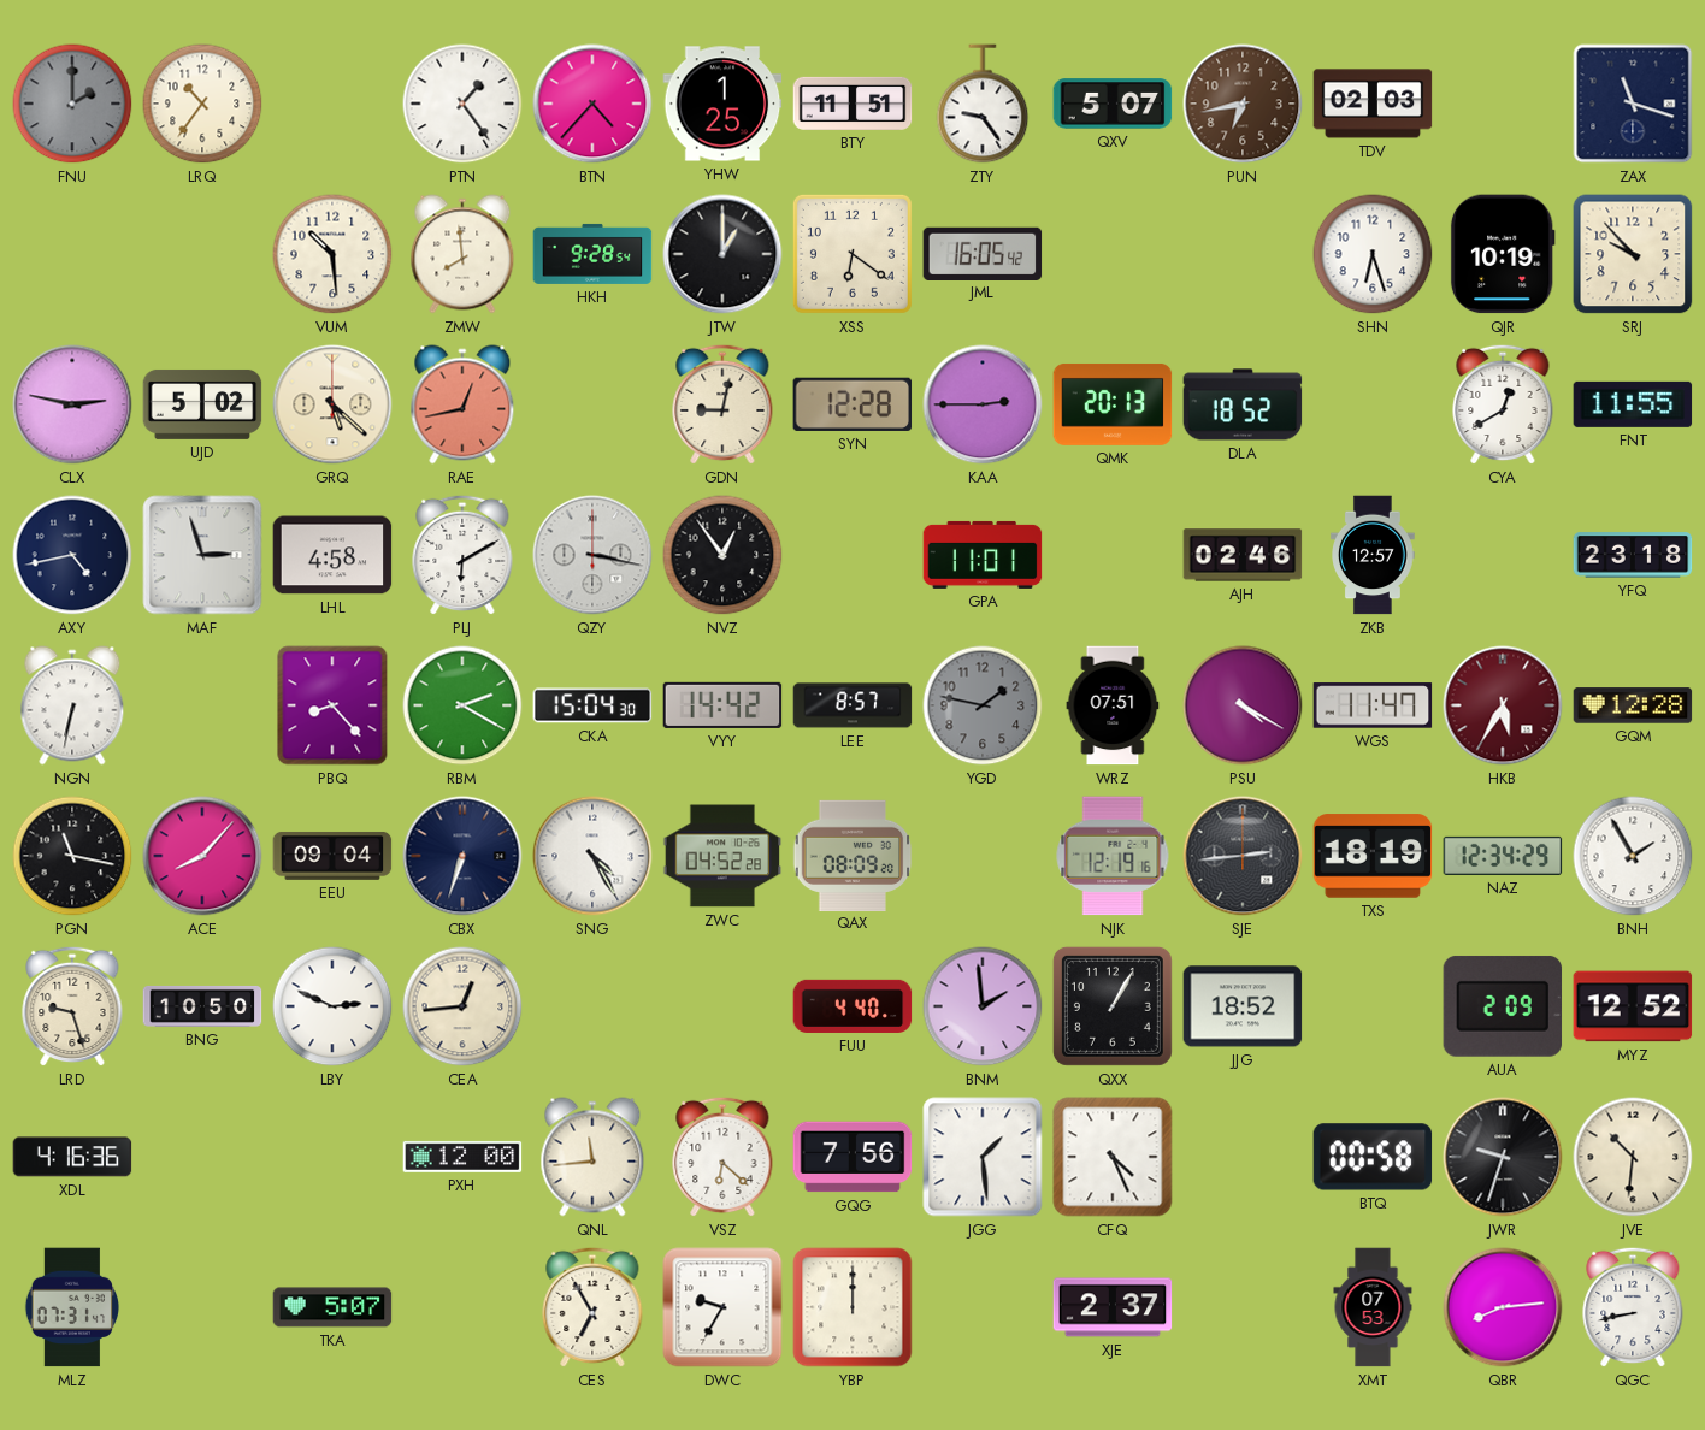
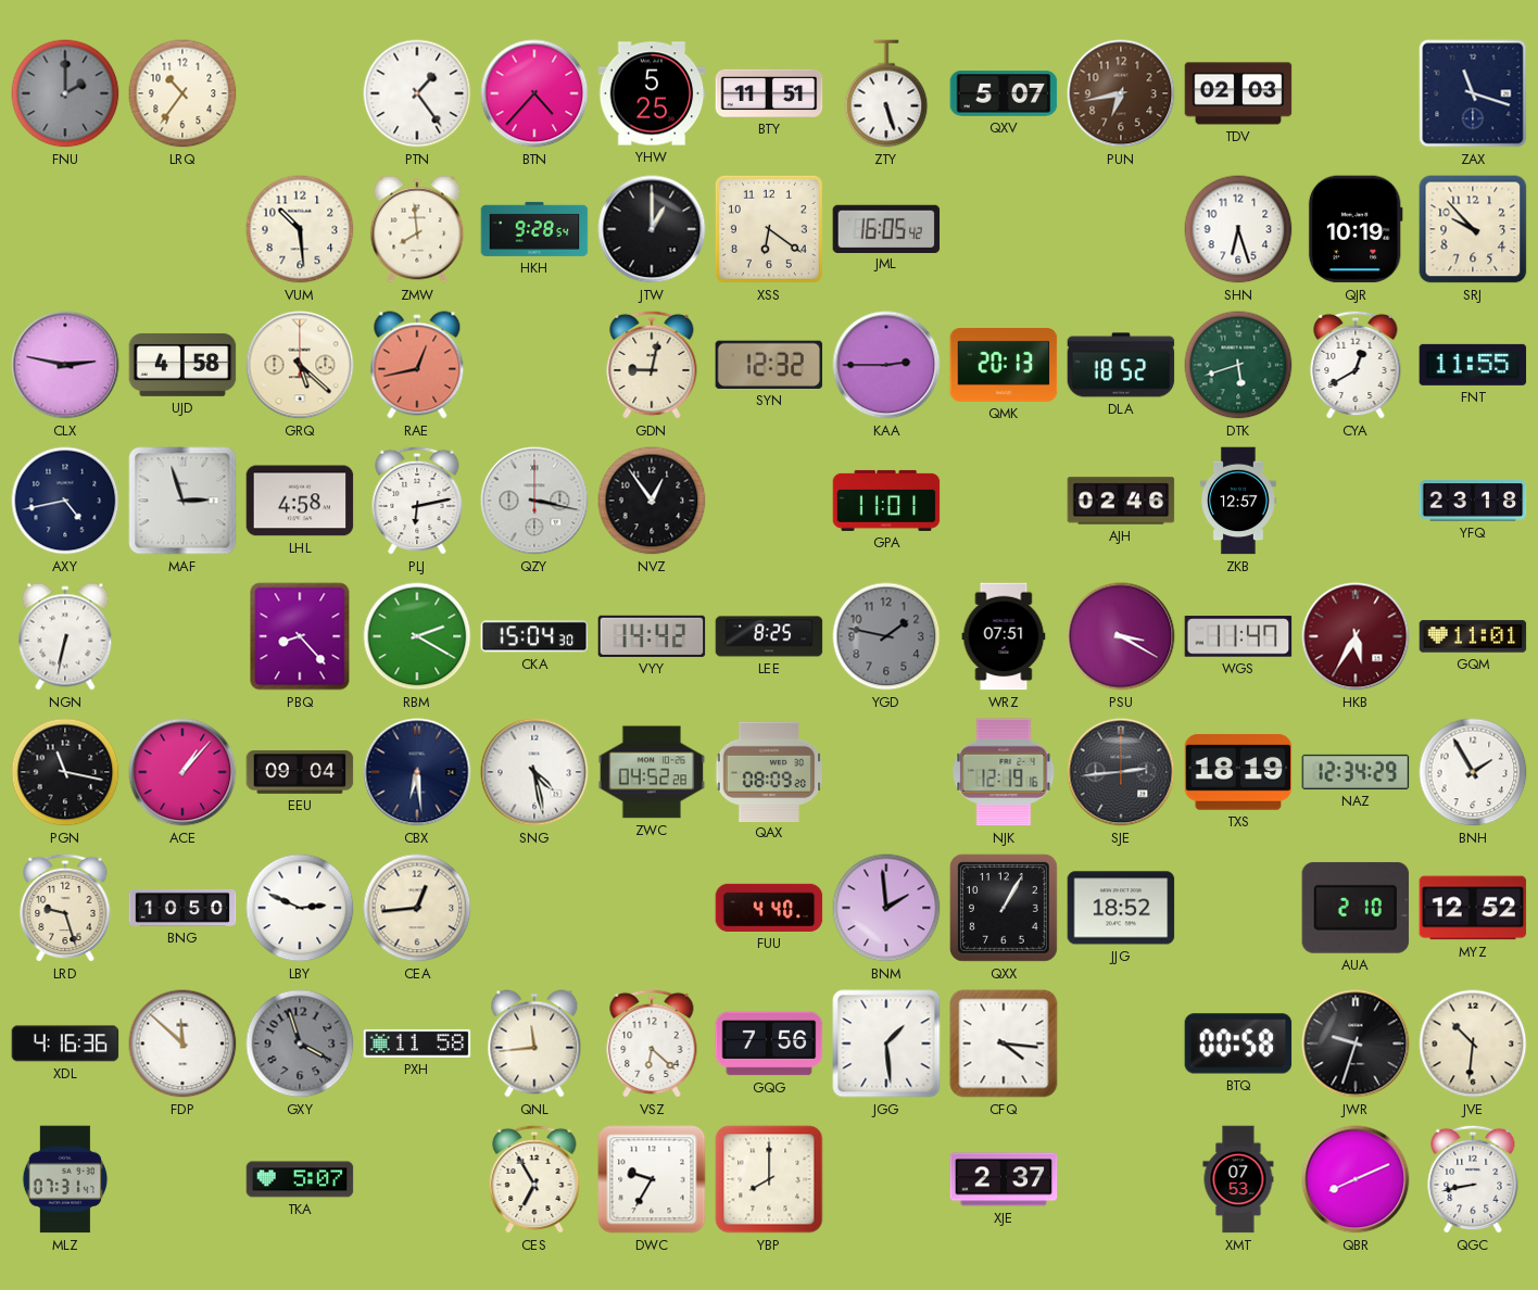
YHW: 1:25 -> 5:25
ZTY: 9:24 -> 5:27
UJD: 5:02 -> 4:58
SYN: 12:28 -> 12:32
DTK: none -> 5:42
PLJ: 6:10 -> 6:13
LEE: 8:57 -> 8:25
PSU: 4:20 -> 3:20
GQM: 12:28 -> 11:01
ACE: 8:07 -> 1:07
CBX: 6:33 -> 6:29
SNG: 4:25 -> 4:28
AUA: 2:09 -> 2:10
FDP: none -> 11:52
GXY: none -> 3:57
PXH: 12:00 -> 11:58
CFQ: 4:26 -> 4:16
YBP: 12:00 -> 8:00
QBR: 8:14 -> 8:11
